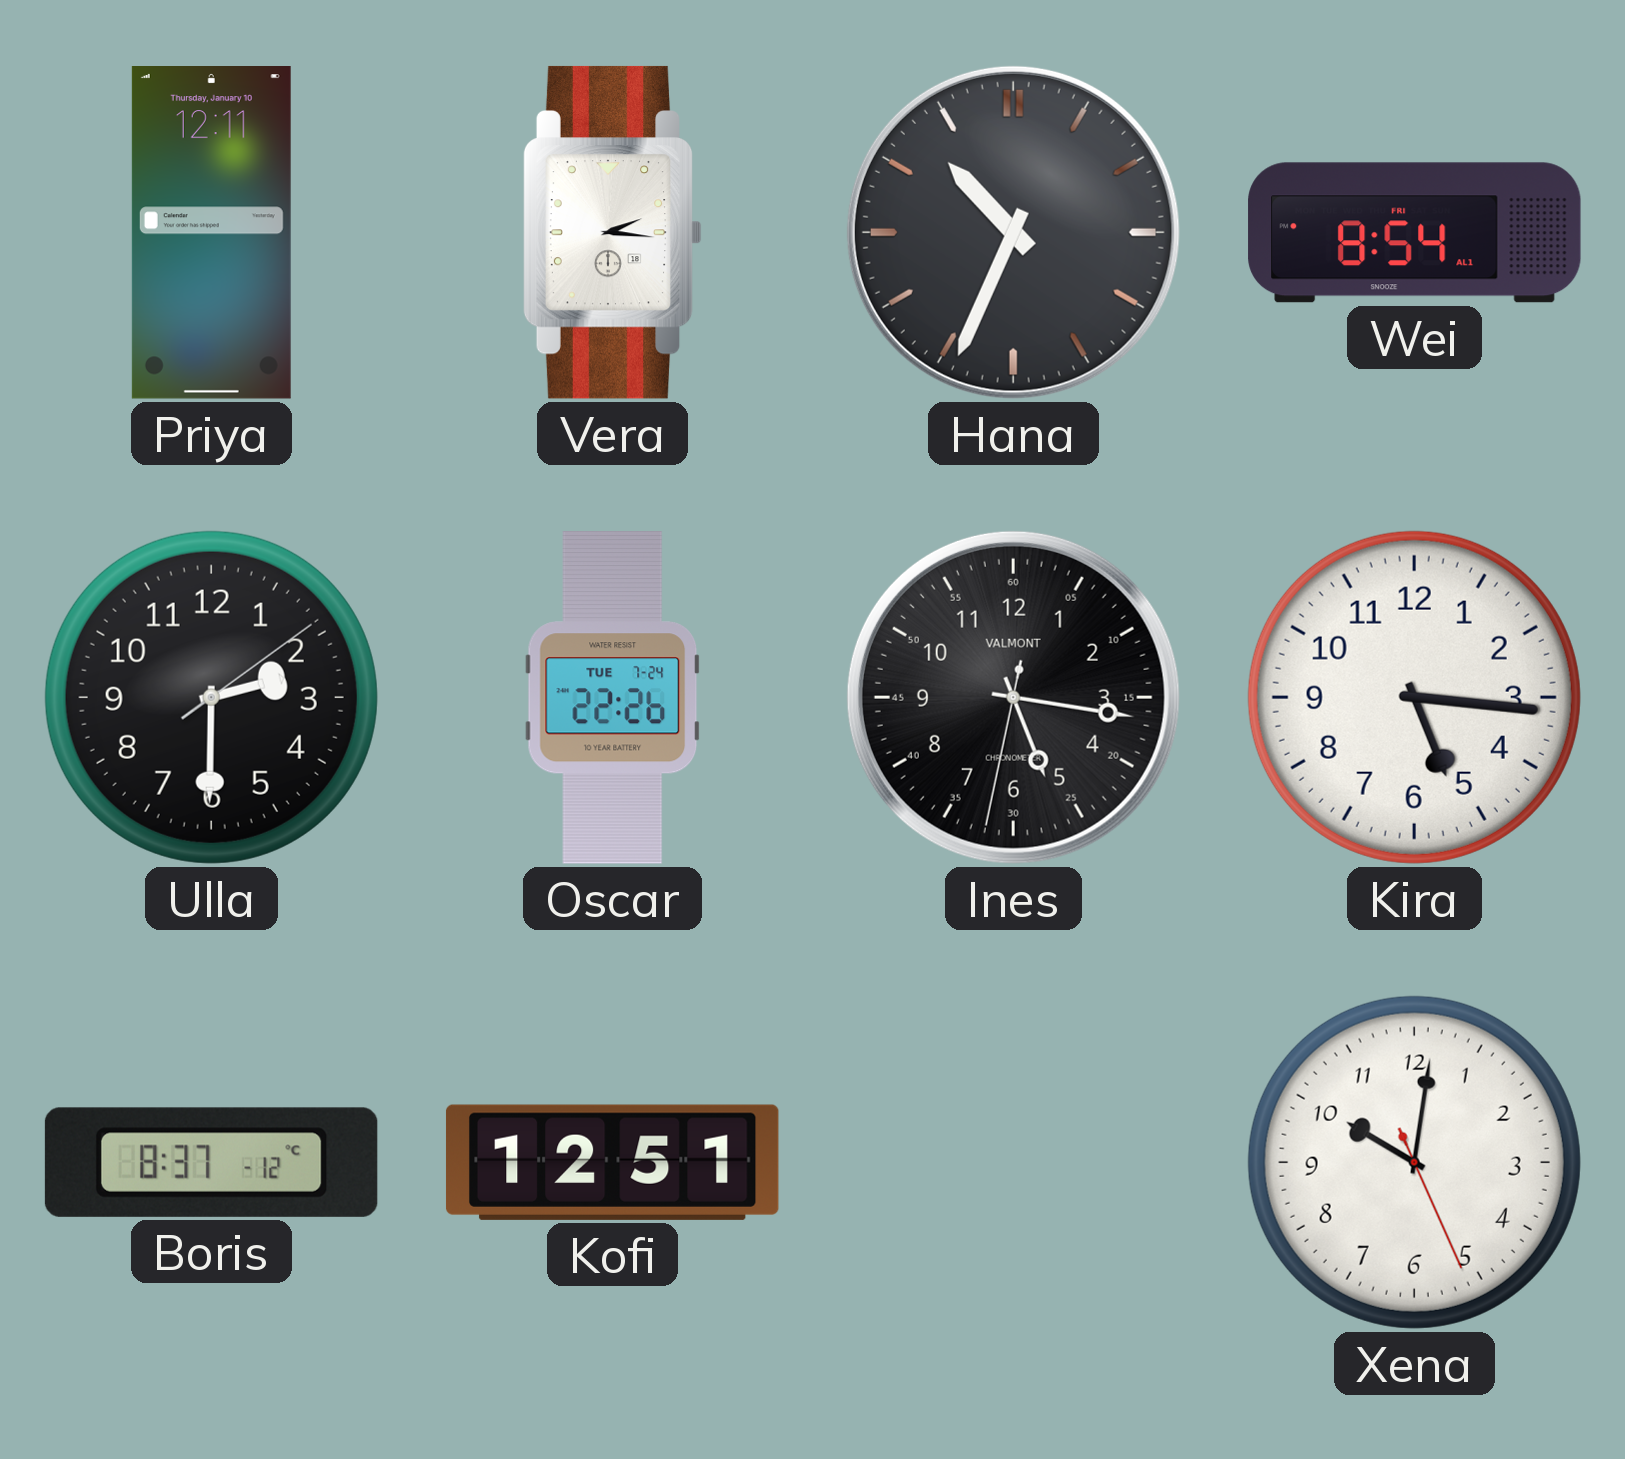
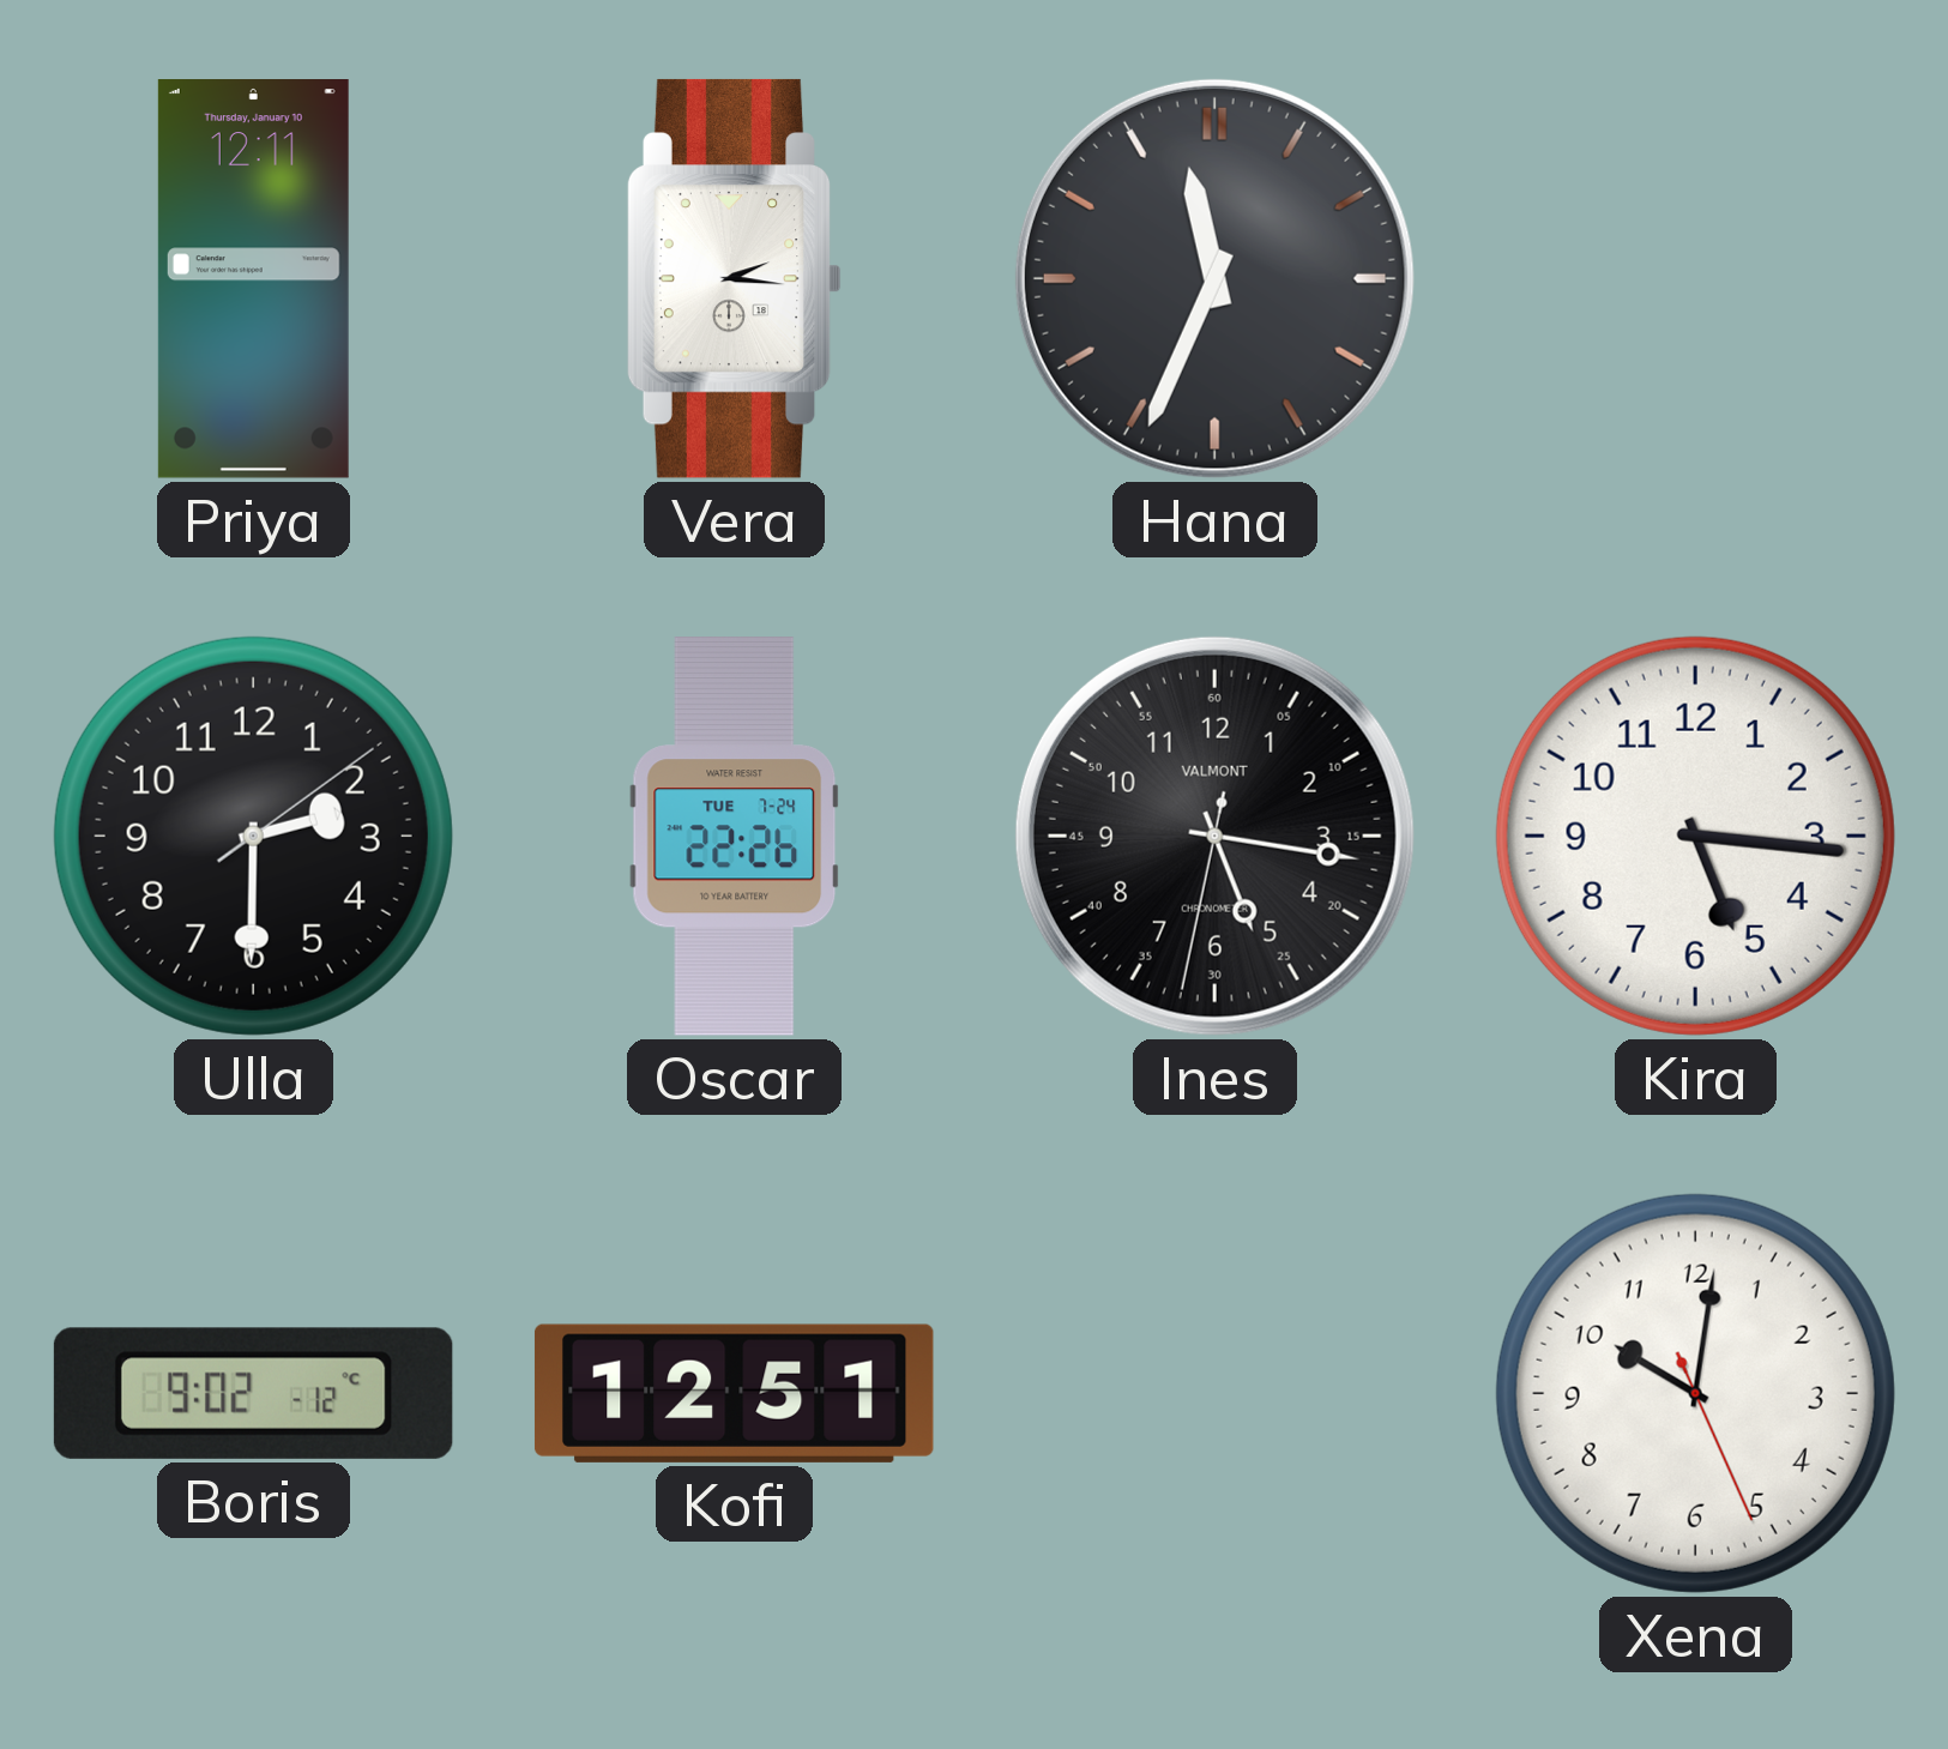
Hana: 10:34 -> 11:34
Wei: 8:54 -> none
Boris: 8:37 -> 9:02
